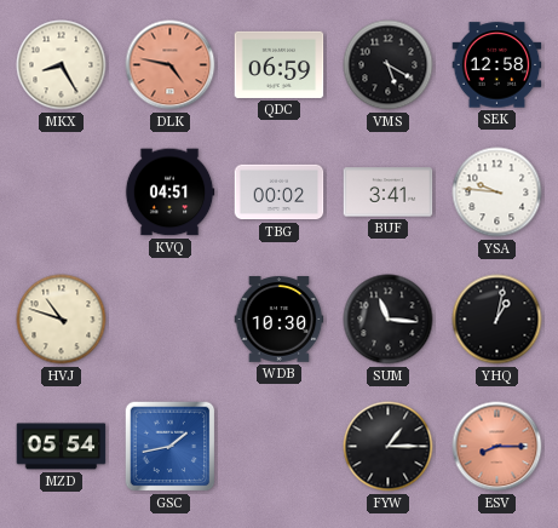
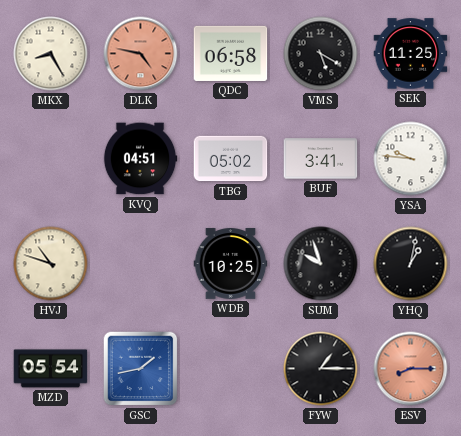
QDC: 06:59 -> 06:58
SEK: 12:58 -> 11:25
TBG: 00:02 -> 05:02
WDB: 10:30 -> 10:25
SUM: 11:16 -> 9:57
